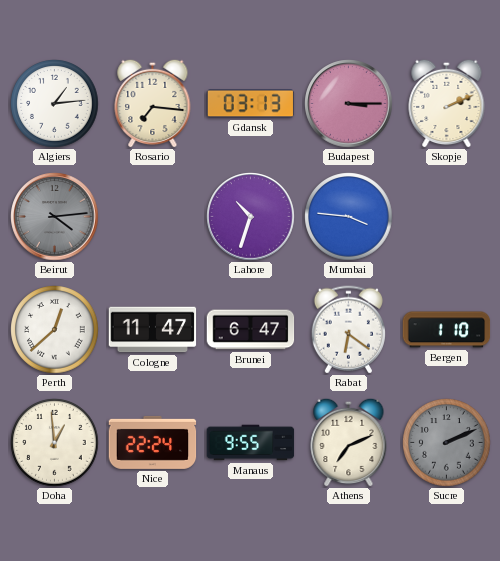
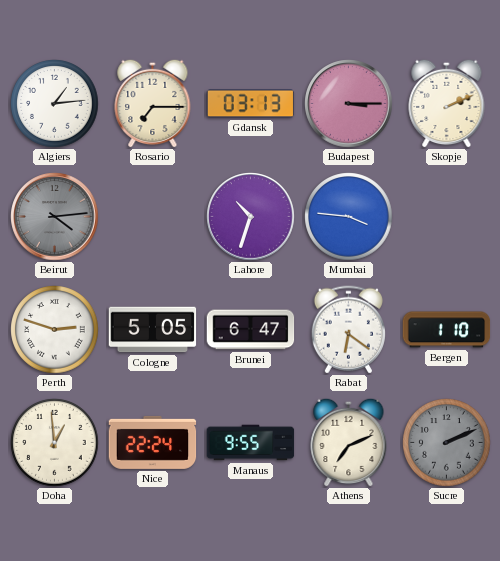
Rosario: 7:16 -> 7:15
Perth: 12:38 -> 2:48
Cologne: 11:47 -> 5:05
